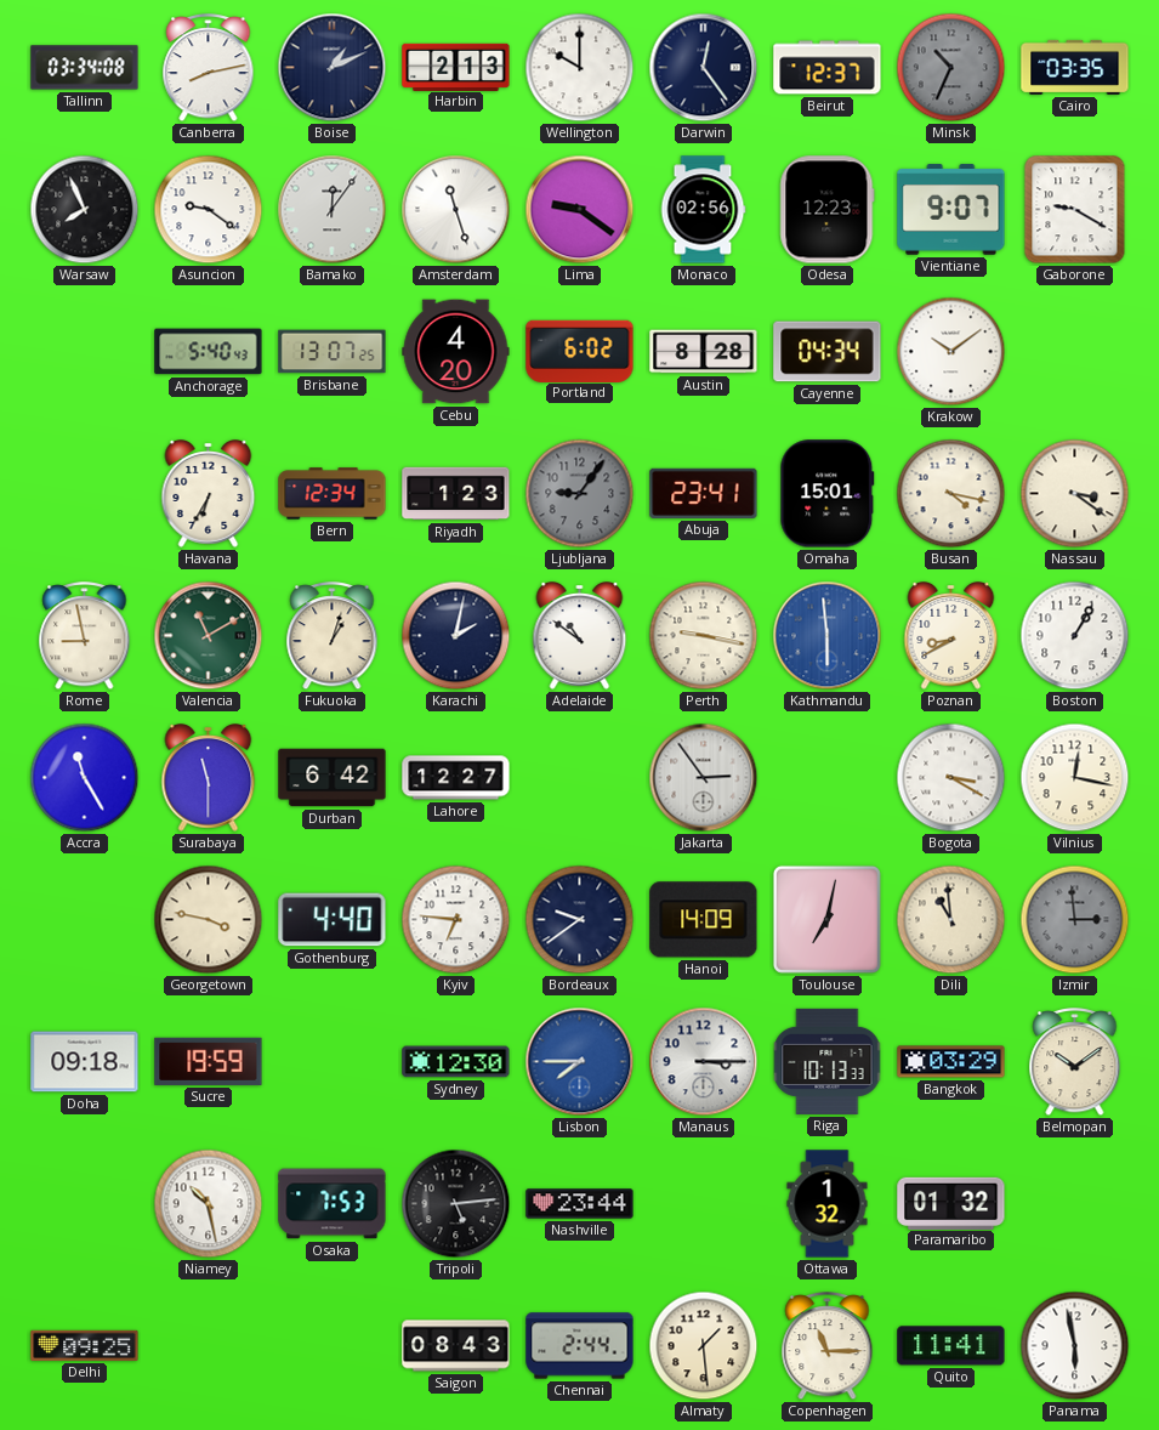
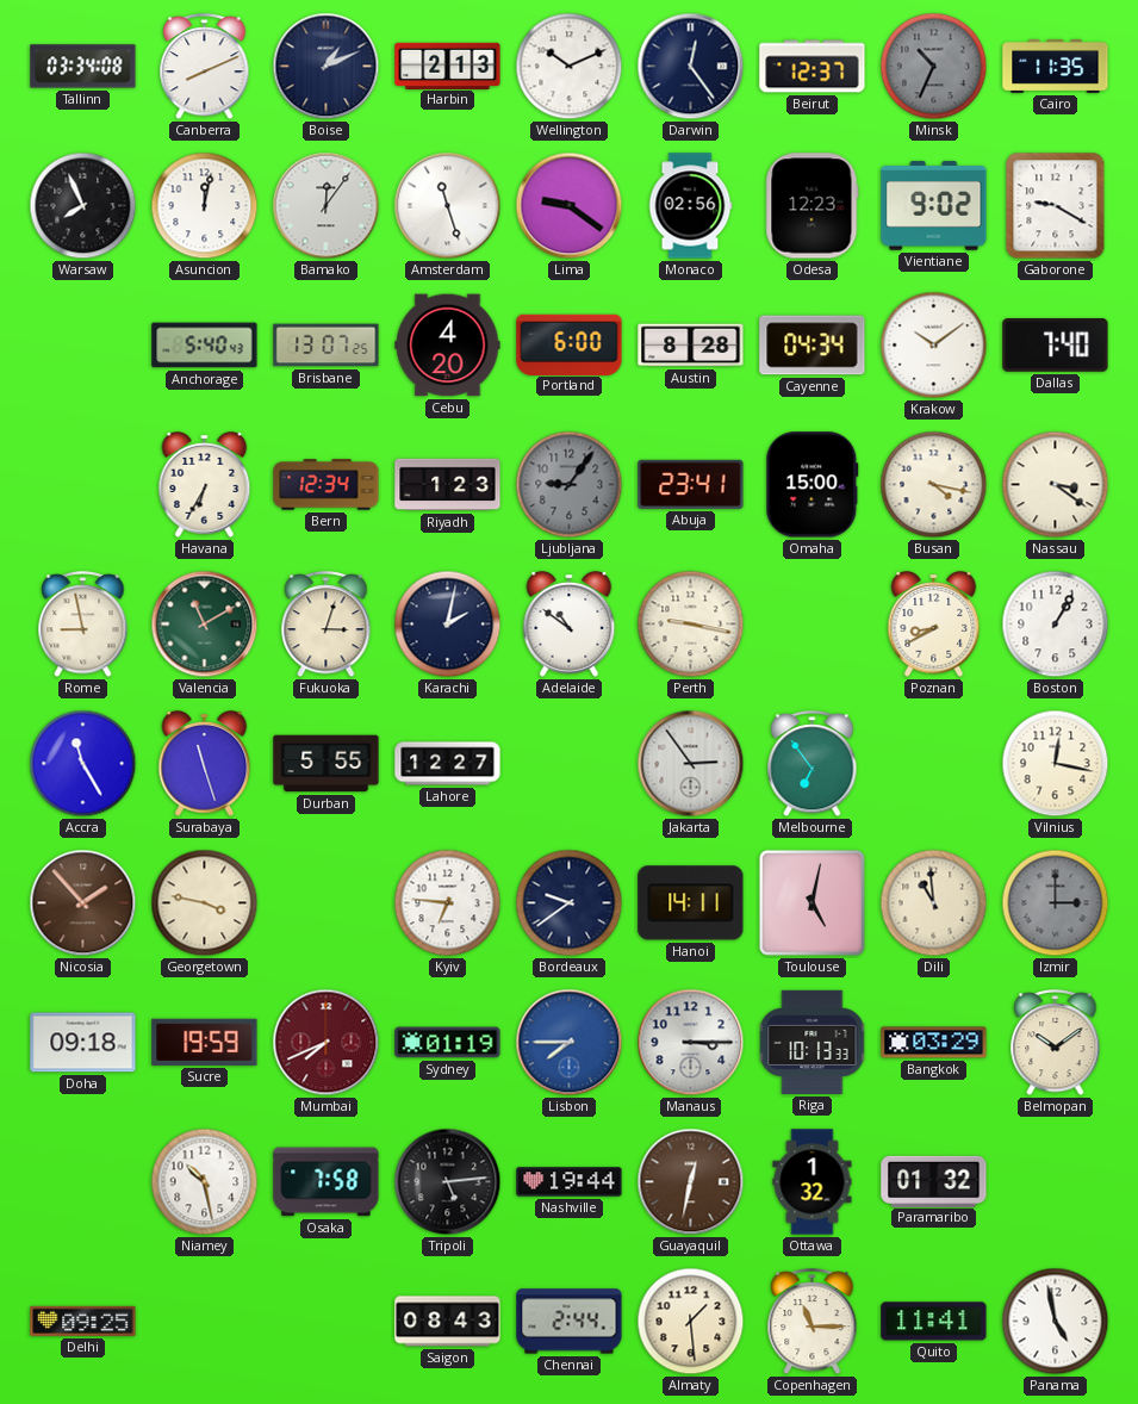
Canberra: 8:13 -> 8:11
Wellington: 10:00 -> 10:11
Cairo: 03:35 -> 11:35
Asuncion: 9:21 -> 12:02
Vientiane: 9:07 -> 9:02
Portland: 6:02 -> 6:00
Dallas: none -> 7:40
Omaha: 15:01 -> 15:00
Fukuoka: 1:03 -> 3:03
Kathmandu: 5:59 -> none
Surabaya: 11:30 -> 11:27
Durban: 6:42 -> 5:55
Melbourne: none -> 6:54
Bogota: 3:20 -> none
Nicosia: none -> 1:53
Gothenburg: 4:40 -> none
Hanoi: 14:09 -> 14:11
Toulouse: 7:02 -> 5:02
Izmir: 2:59 -> 3:00
Mumbai: none -> 7:41
Sydney: 12:30 -> 01:19
Osaka: 7:53 -> 7:58
Nashville: 23:44 -> 19:44
Guayaquil: none -> 12:32
Panama: 5:58 -> 4:58
